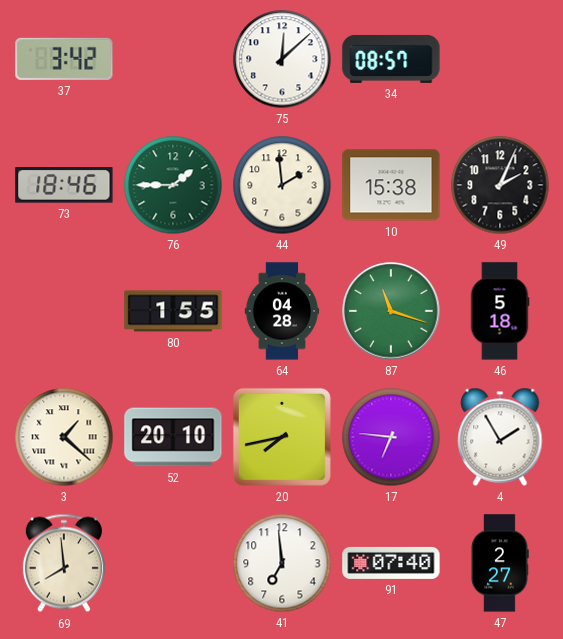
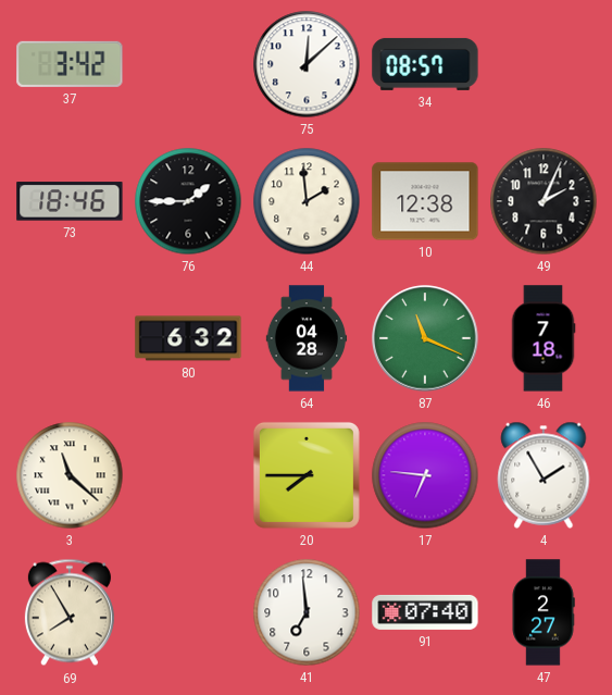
76 dial: green -> black
10: 15:38 -> 12:38
80: 1:55 -> 6:32
87: 11:18 -> 11:19
46: 5:18 -> 7:18
3: 1:22 -> 11:22
52: 20:10 -> none
20: 7:43 -> 7:45
69: 7:59 -> 7:55
